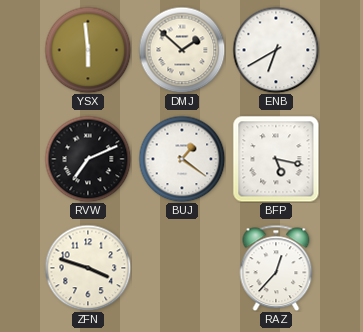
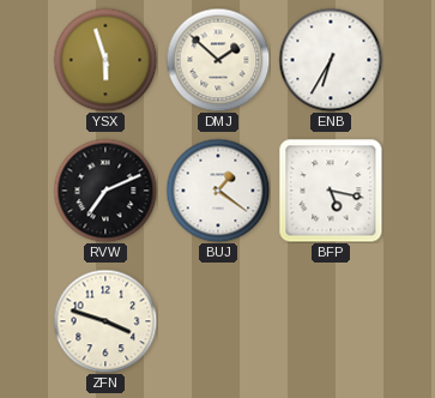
YSX: 5:59 -> 5:57
ENB: 6:40 -> 6:35
RAZ: 12:37 -> none
